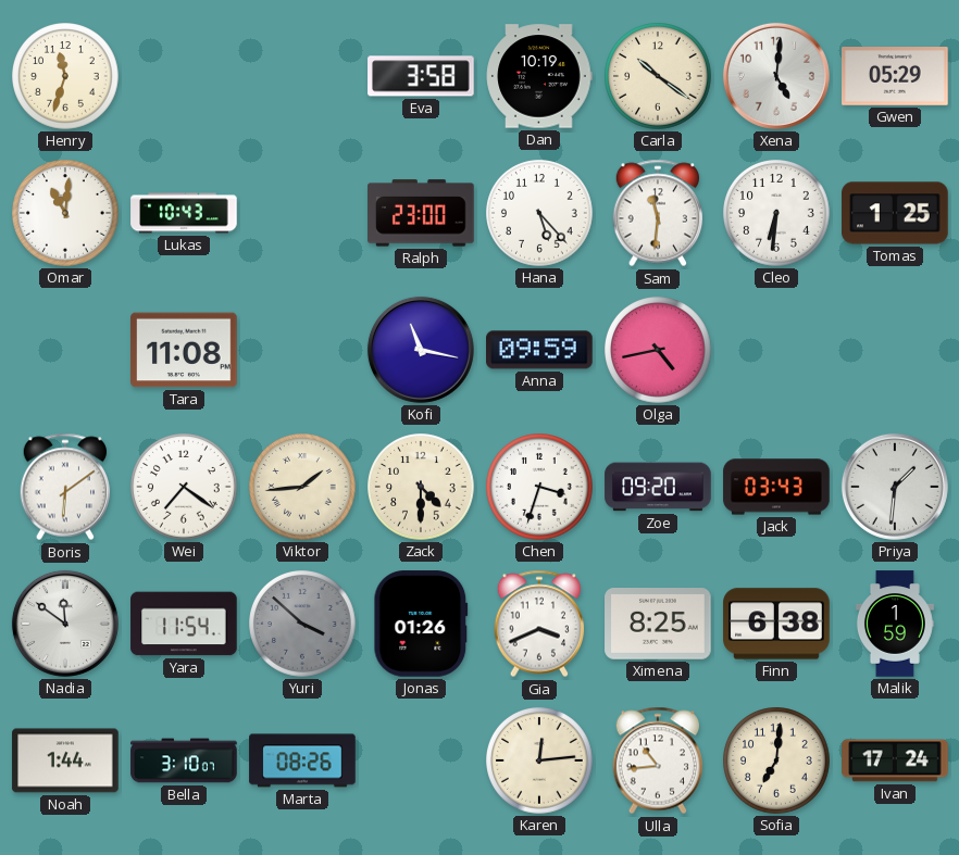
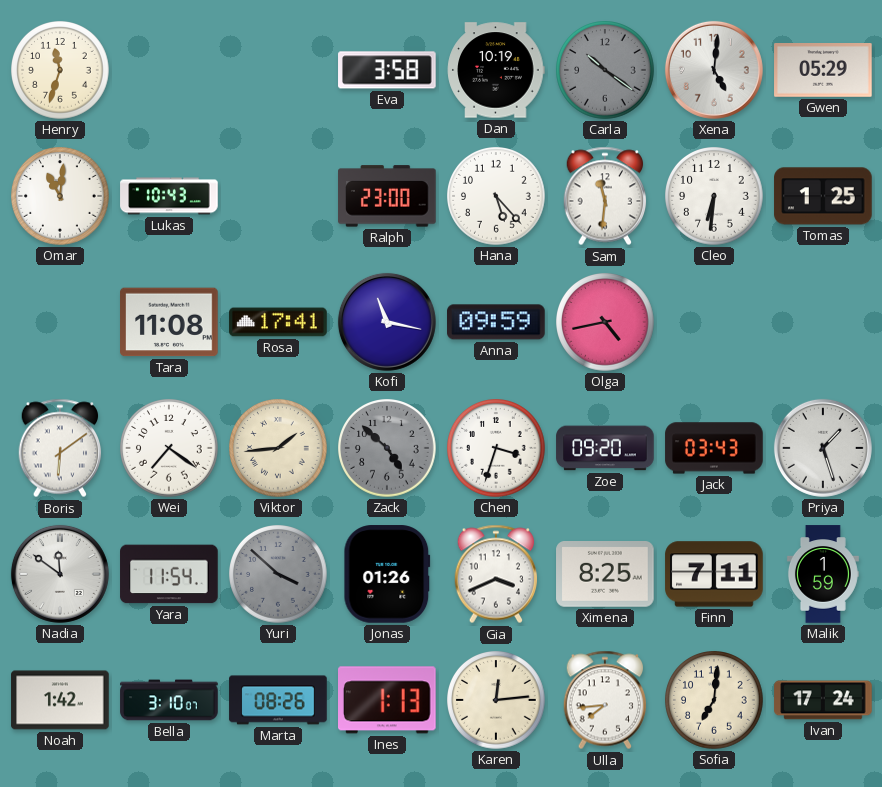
Carla dial: cream -> grey
Rosa: none -> 17:41
Zack: 4:30 -> 4:52
Zack dial: cream -> grey
Priya: 1:31 -> 1:27
Finn: 6:38 -> 7:11
Noah: 1:44 -> 1:42
Ines: none -> 1:13
Ulla: 10:44 -> 7:44
